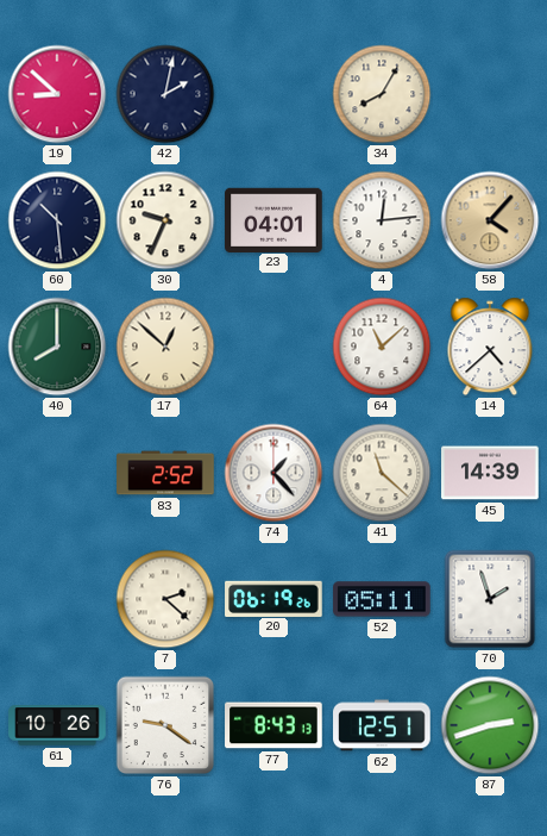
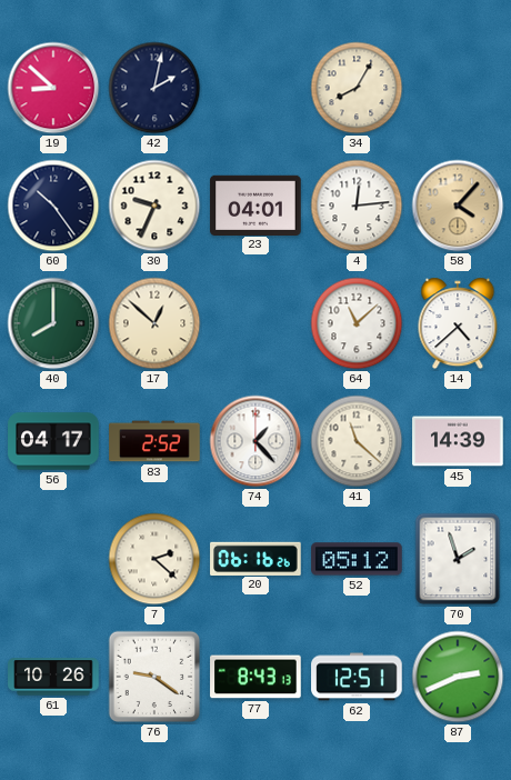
60: 10:29 -> 10:24
56: none -> 04:17
20: 06:19 -> 06:16
52: 05:11 -> 05:12
87: 2:42 -> 2:41
